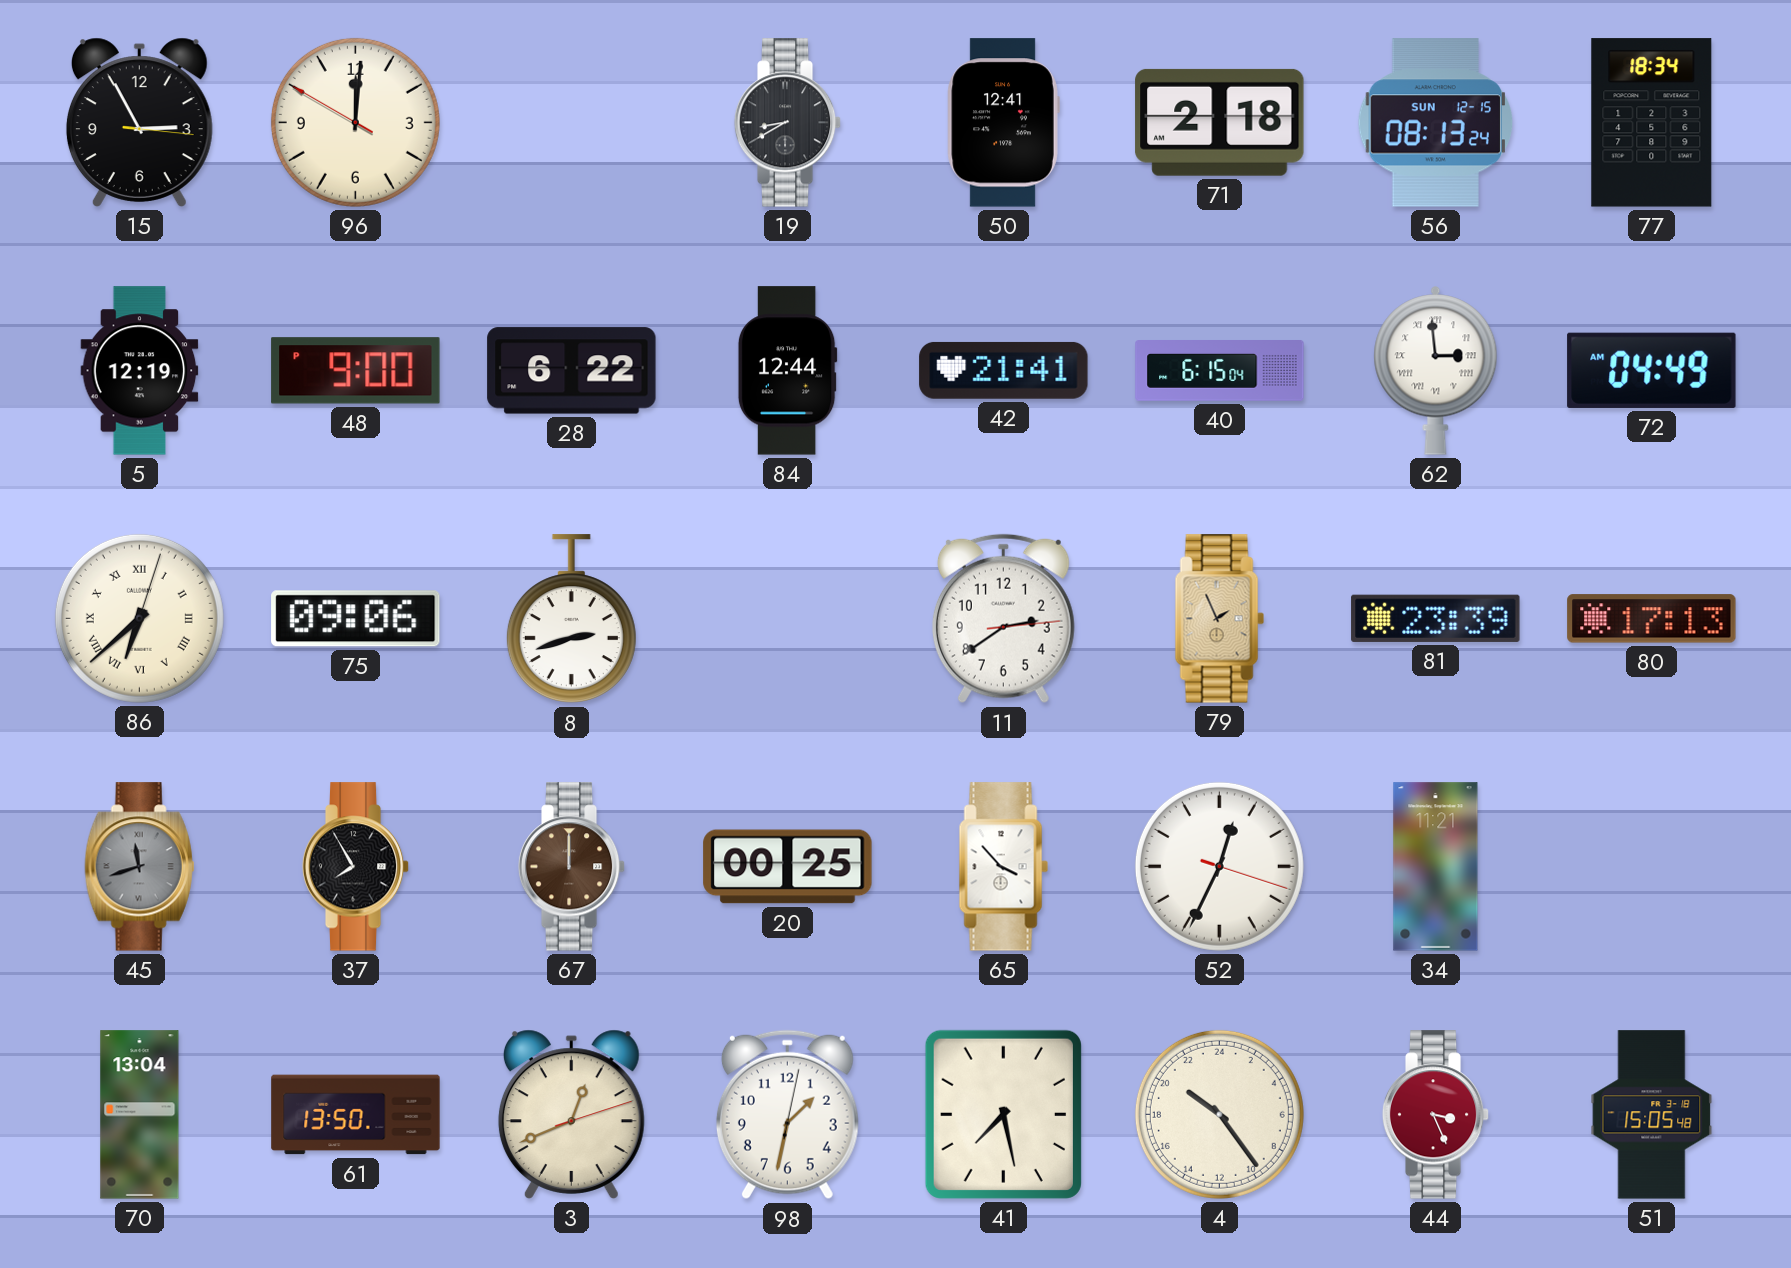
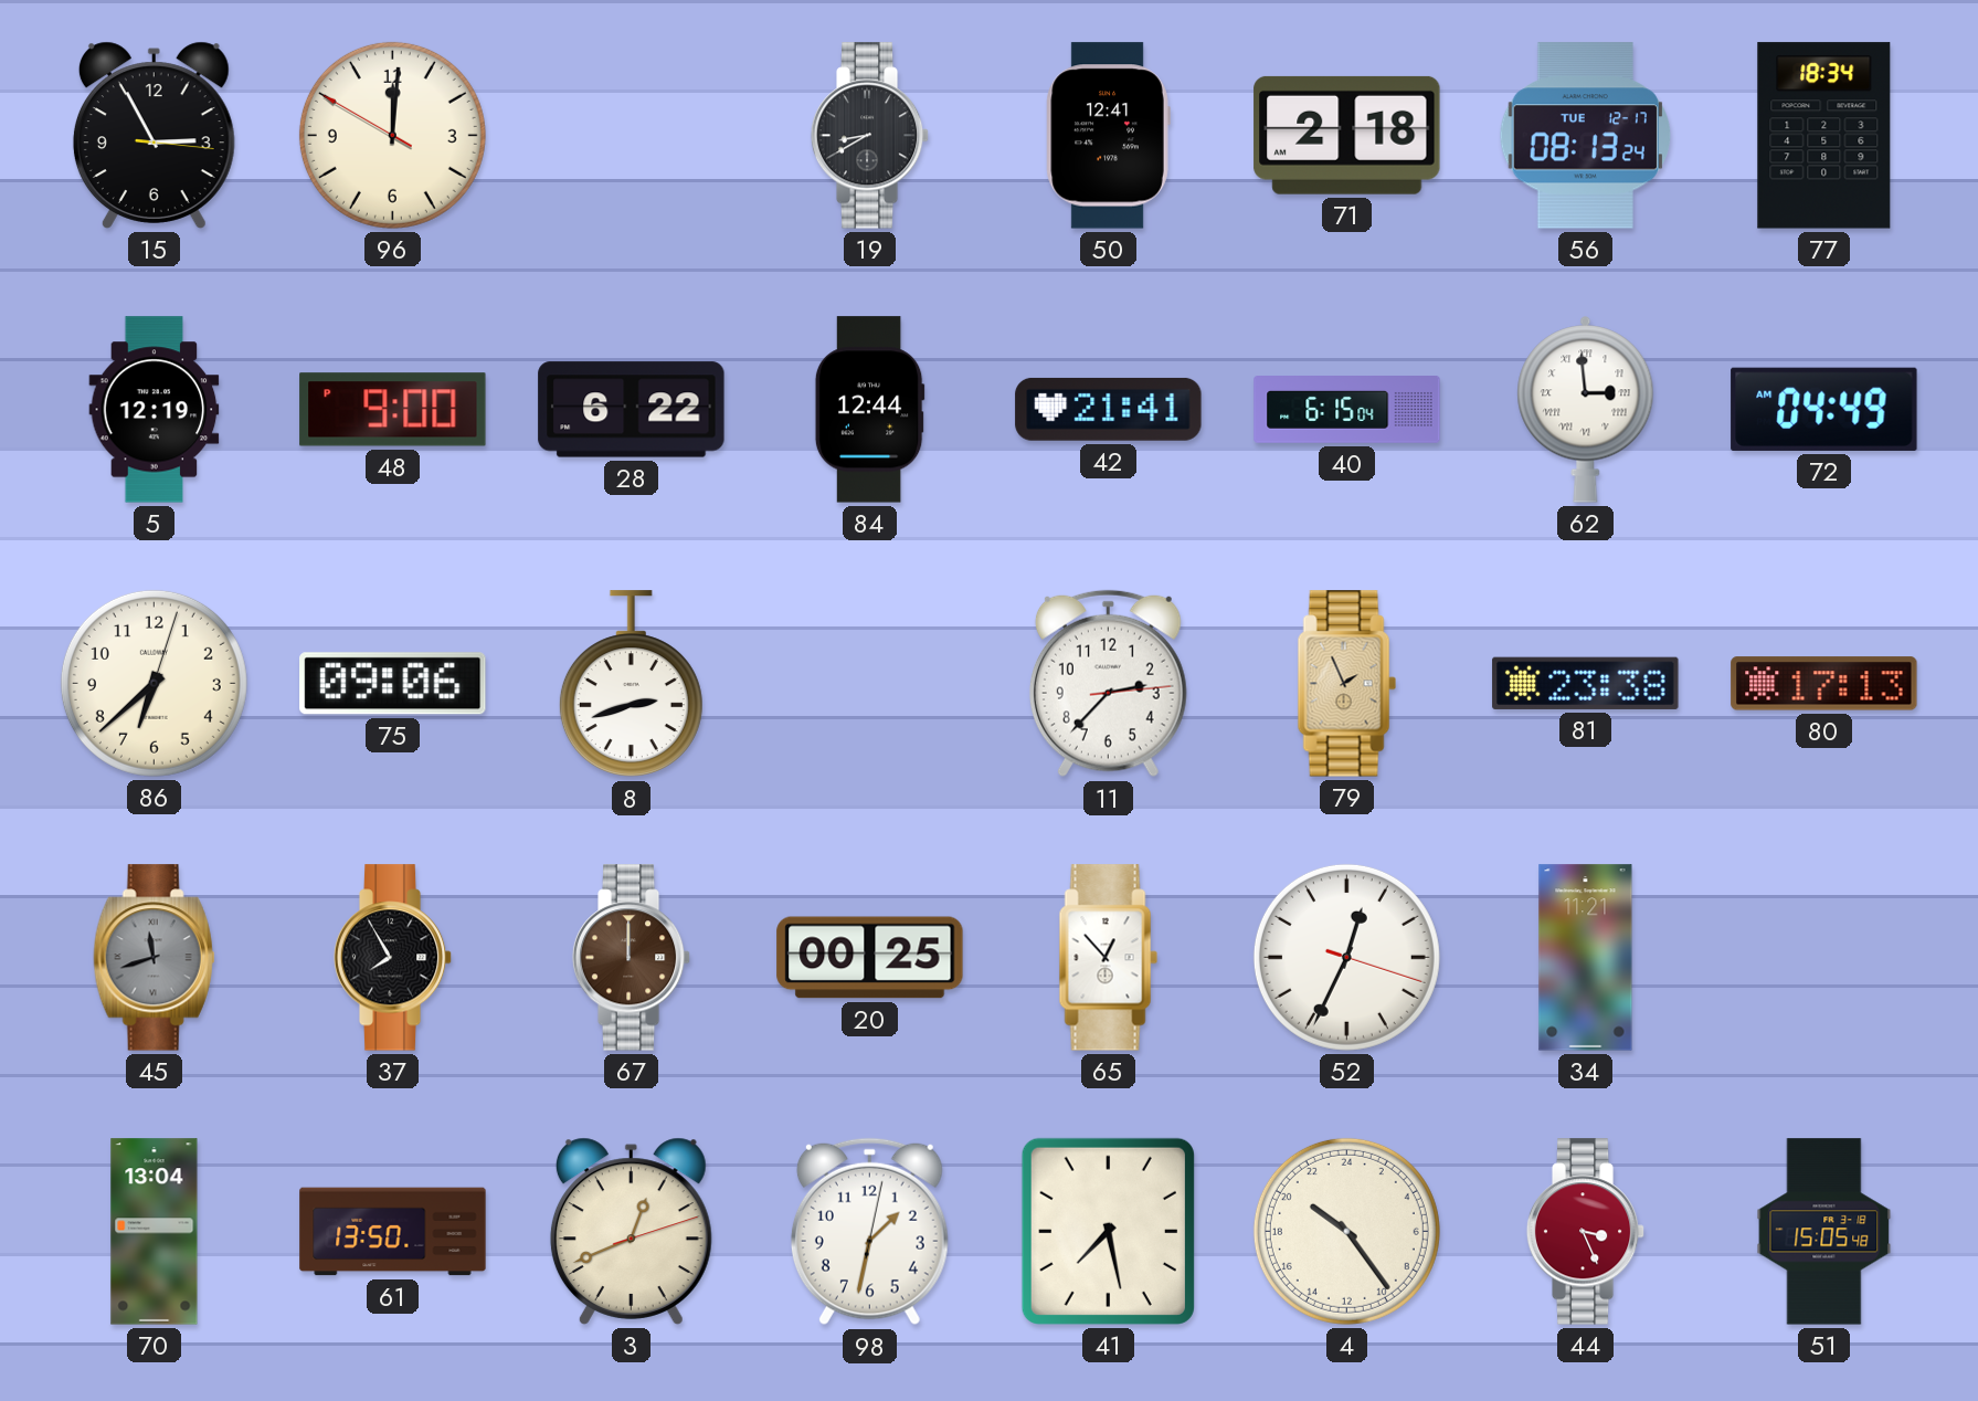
56 date: SUN 12-15 -> TUE 12-17
86 numerals: Roman -> Arabic
11: 2:39 -> 2:37
81: 23:39 -> 23:38
65: 3:53 -> 12:53
